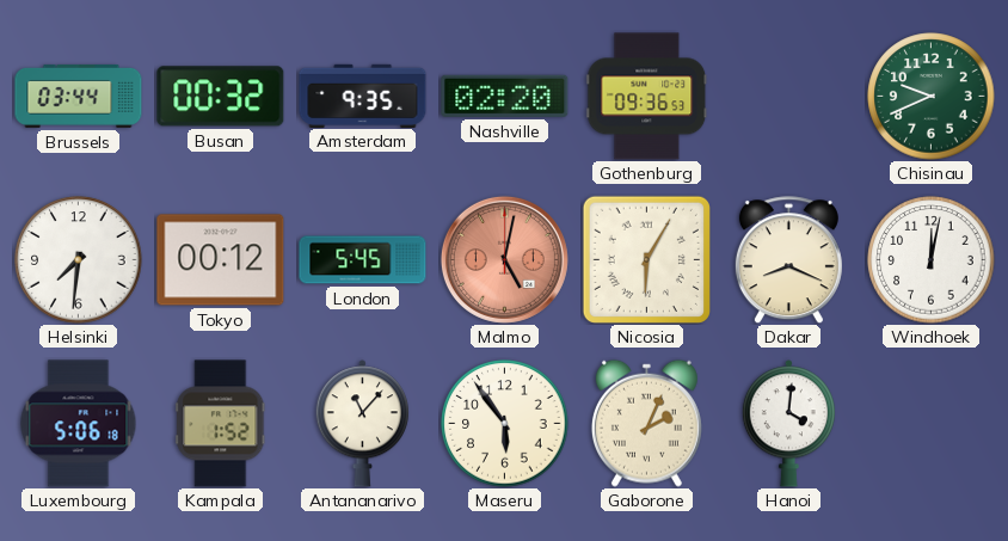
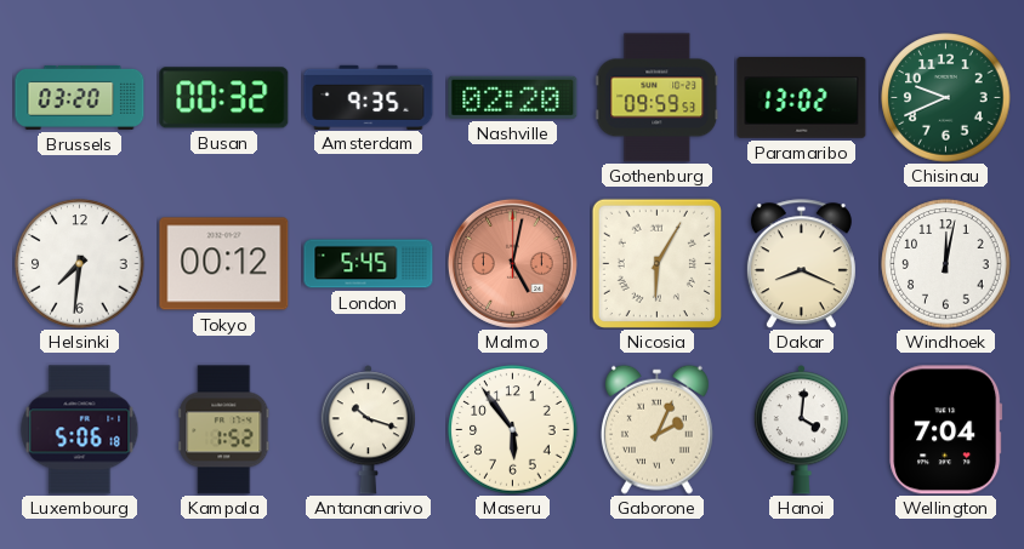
Brussels: 03:44 -> 03:20
Gothenburg: 09:36 -> 09:59
Paramaribo: none -> 13:02
Antananarivo: 11:07 -> 10:18
Wellington: none -> 7:04
